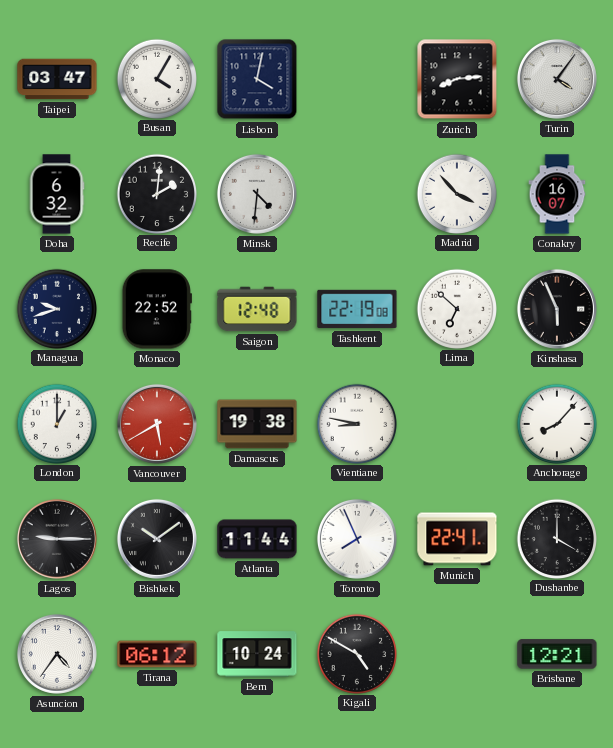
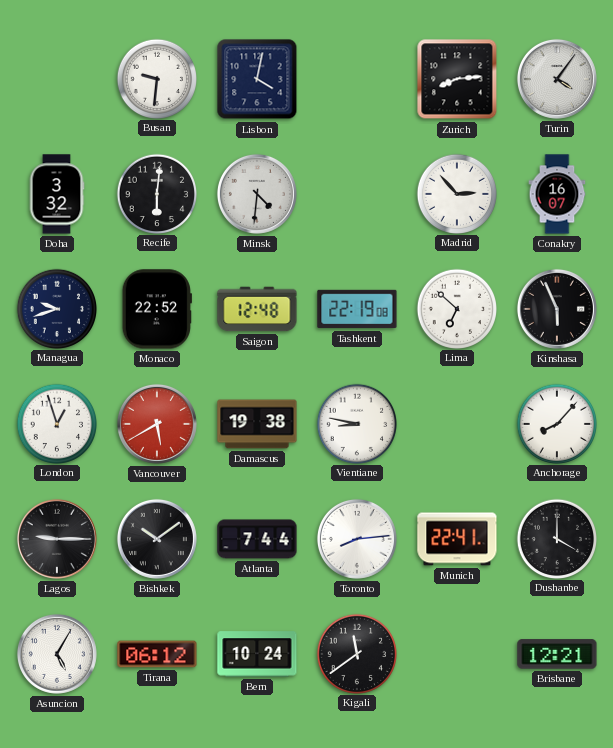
Taipei: 03:47 -> none
Busan: 4:05 -> 9:31
Doha: 6:32 -> 3:32
Recife: 2:01 -> 6:01
Madrid: 3:53 -> 2:53
London: 1:00 -> 12:57
Atlanta: 11:44 -> 7:44
Toronto: 7:56 -> 8:14
Asuncion: 4:36 -> 5:05
Kigali: 4:50 -> 11:39
